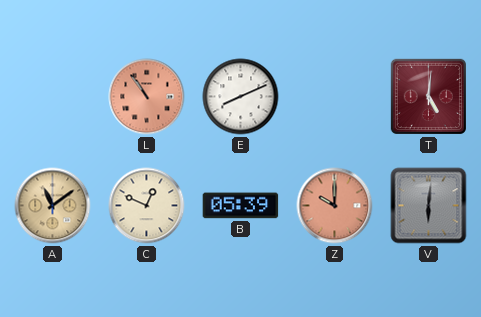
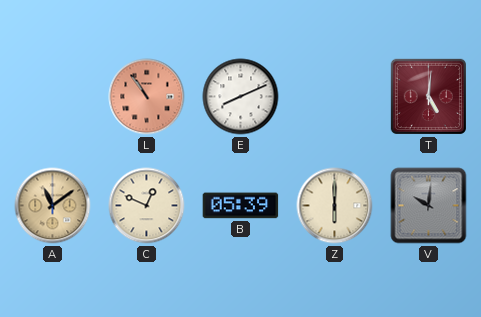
Z: 10:00 -> 6:00
Z dial: salmon -> cream
V: 6:01 -> 10:01
